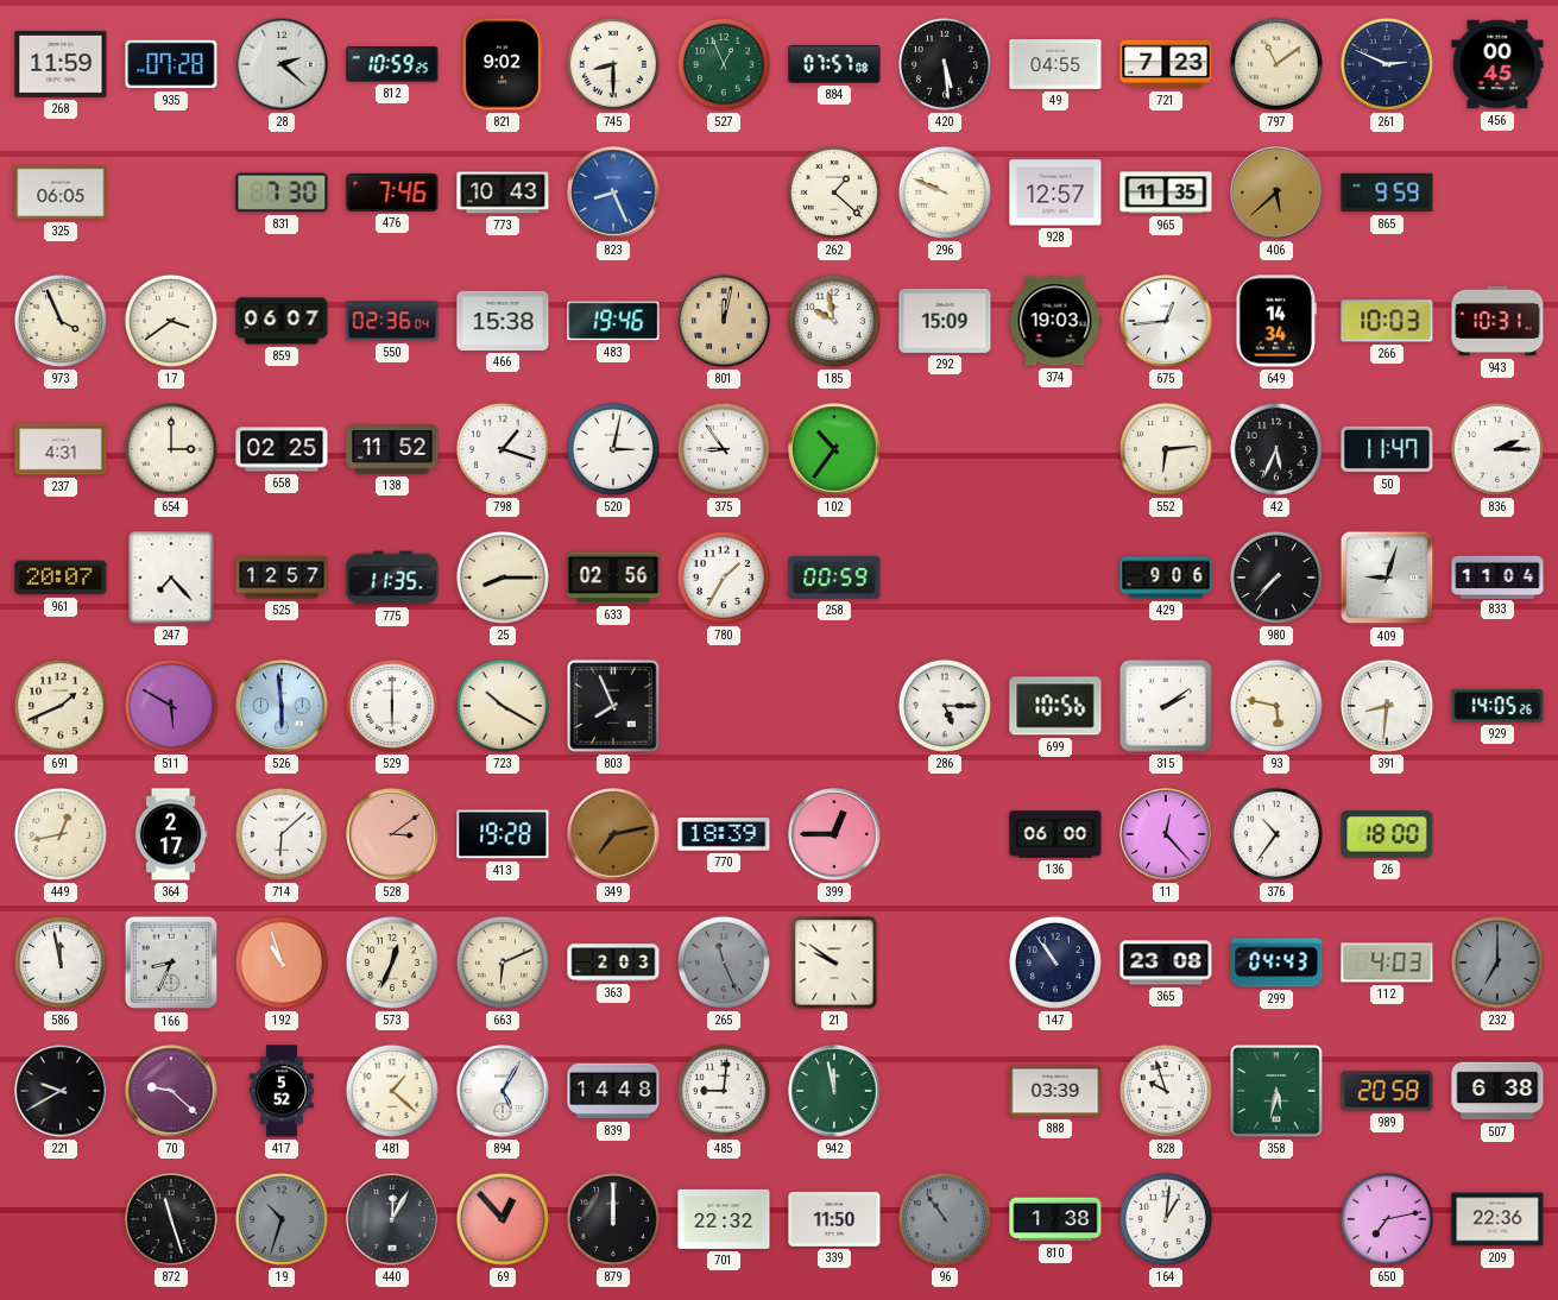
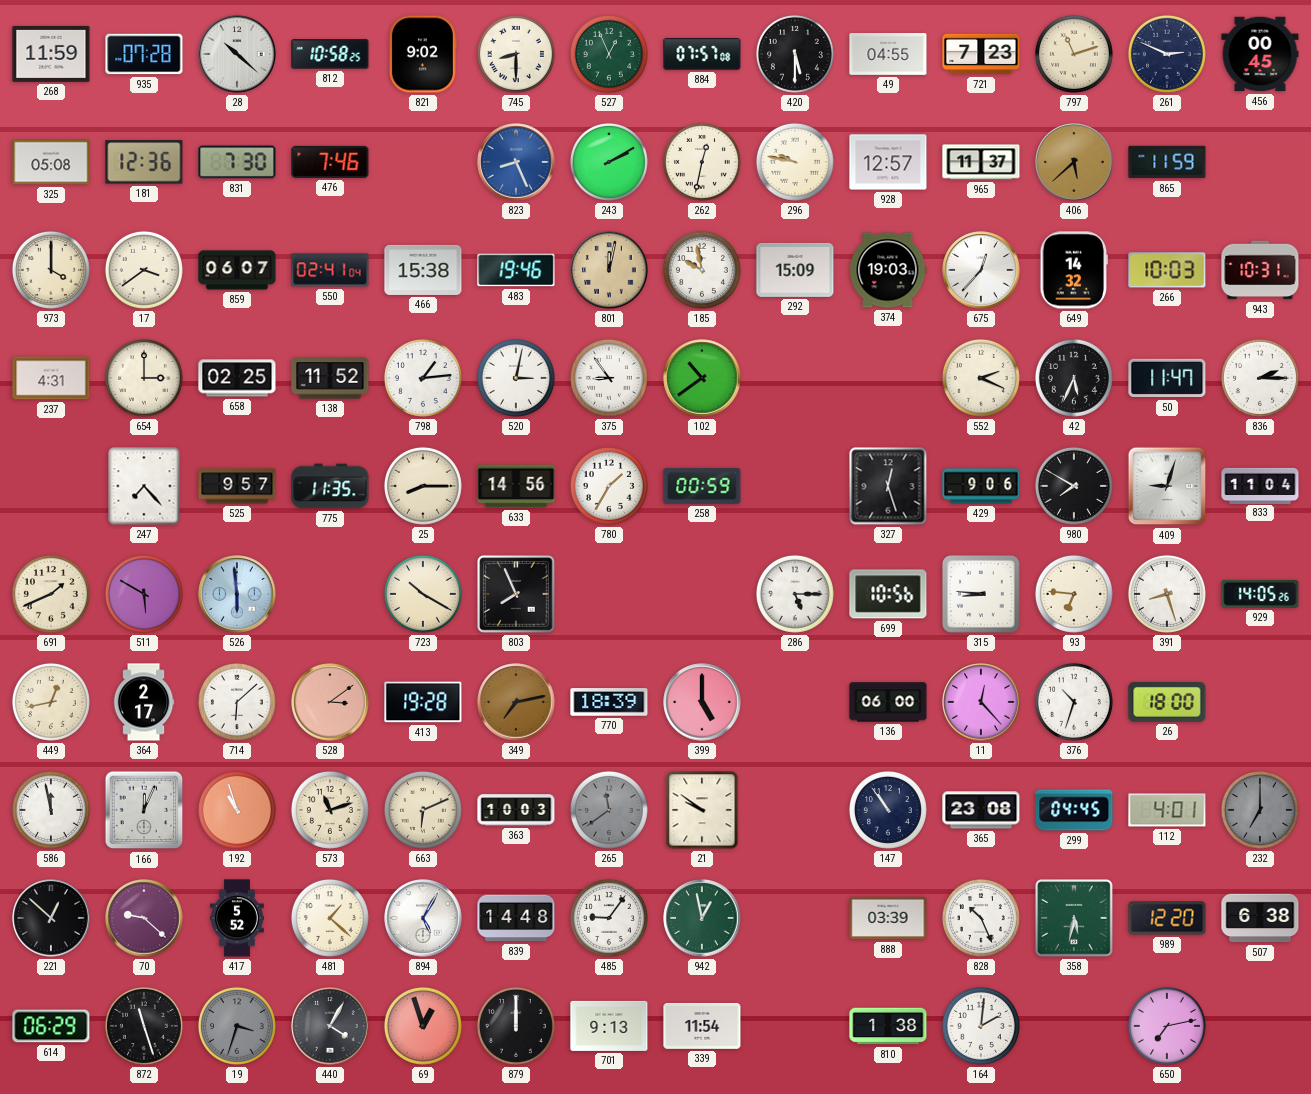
28: 2:22 -> 10:22
812: 10:59 -> 10:58
420: 5:29 -> 5:30
797: 11:09 -> 11:12
325: 06:05 -> 05:08
181: none -> 12:36
773: 10:43 -> none
243: none -> 2:10
262: 1:22 -> 12:32
296: 9:49 -> 9:47
965: 11:35 -> 11:37
865: 9:59 -> 11:59
973: 3:56 -> 4:00
550: 02:36 -> 02:41
675: 12:44 -> 12:37
649: 14:34 -> 14:32
798: 1:18 -> 1:14
102: 10:36 -> 10:39
552: 6:14 -> 2:19
961: 20:07 -> none
525: 12:57 -> 9:57
633: 02:56 -> 14:56
327: none -> 12:27
980: 7:37 -> 7:50
529: 6:00 -> none
315: 2:09 -> 8:46
93: 5:47 -> 6:46
391: 8:31 -> 8:27
399: 12:45 -> 5:00
376: 10:36 -> 10:33
166: 8:34 -> 12:04
573: 12:34 -> 11:12
363: 2:03 -> 10:03
265: 11:26 -> 11:39
299: 04:43 -> 04:45
112: 4:03 -> 4:01
221: 9:40 -> 12:52
485: 9:01 -> 9:06
942: 11:58 -> 12:58
828: 9:57 -> 10:26
989: 20:58 -> 12:20
614: none -> 06:29
19: 10:33 -> 3:33
440: 12:05 -> 4:05
69: 12:53 -> 12:57
701: 22:32 -> 9:13
339: 11:50 -> 11:54
96: 10:54 -> none
164: 1:01 -> 2:01
209: 22:36 -> none
